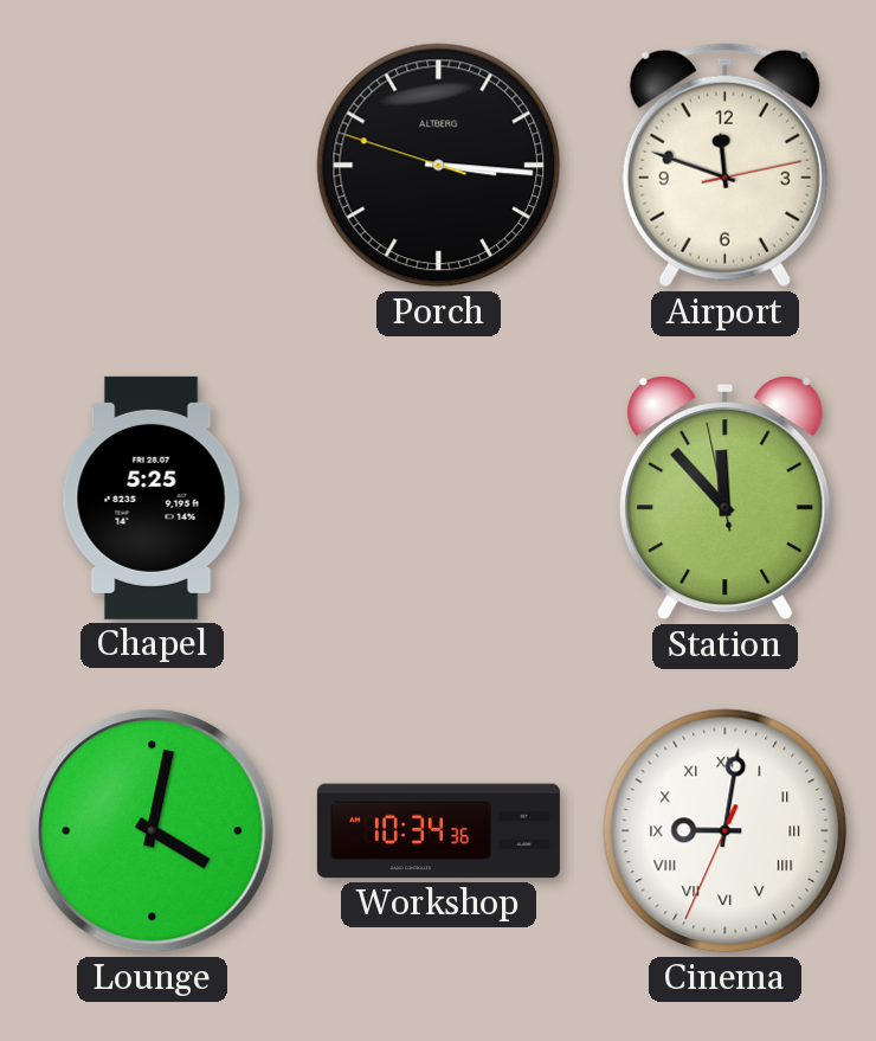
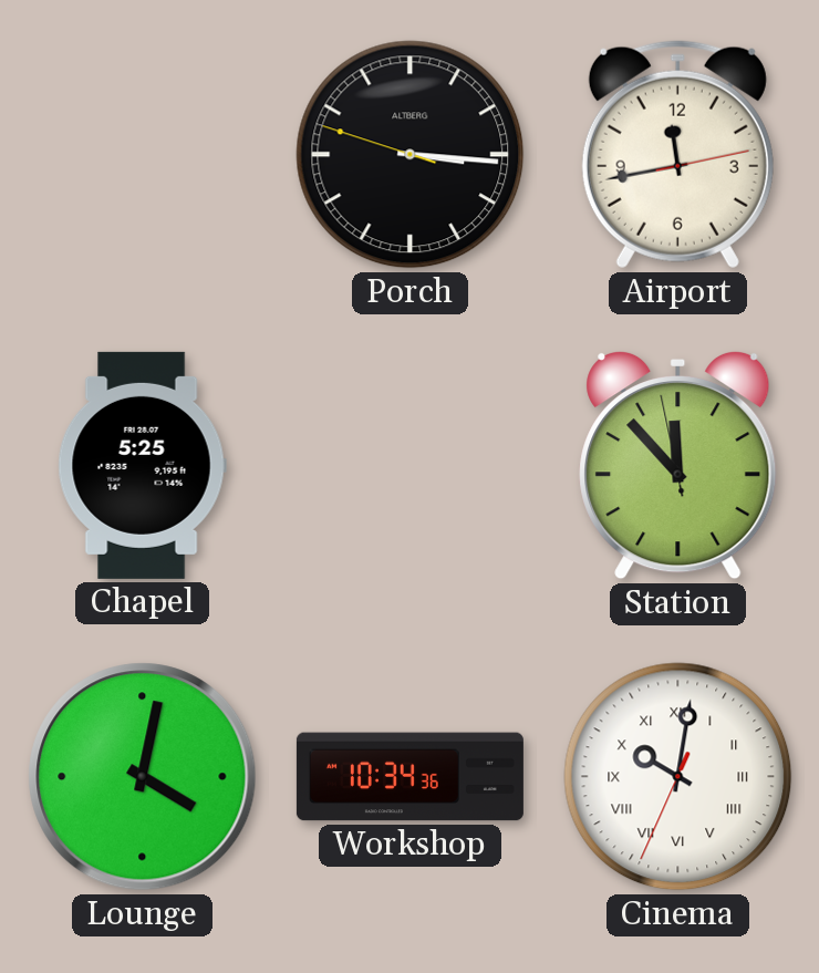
Airport: 11:48 -> 11:43
Cinema: 9:01 -> 10:01
